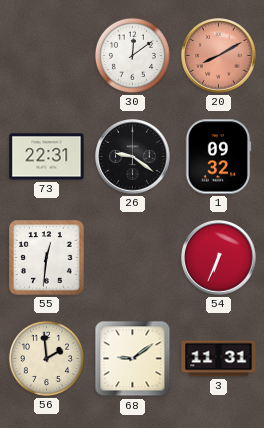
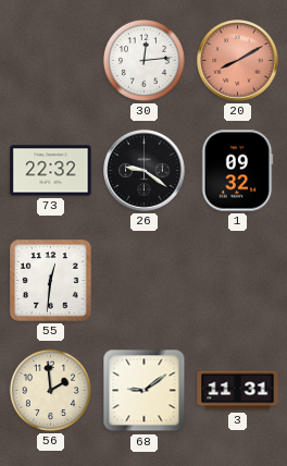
30: 12:09 -> 12:14
73: 22:31 -> 22:32
54: 6:34 -> none
